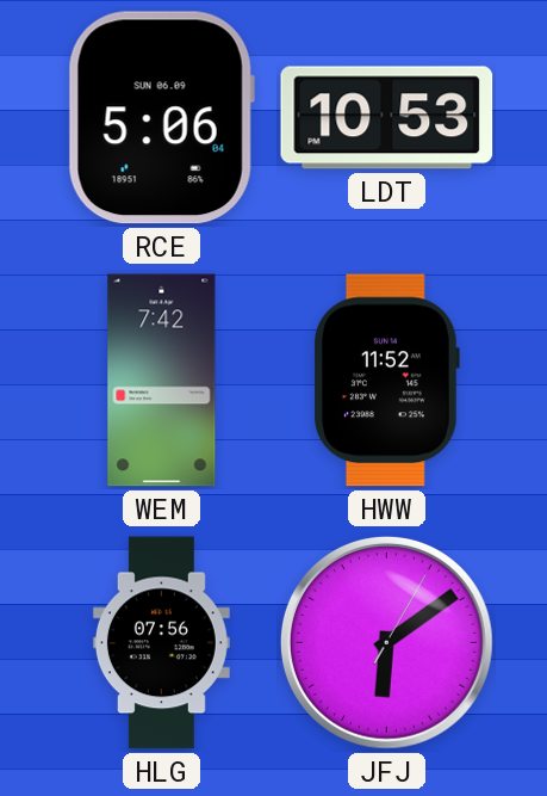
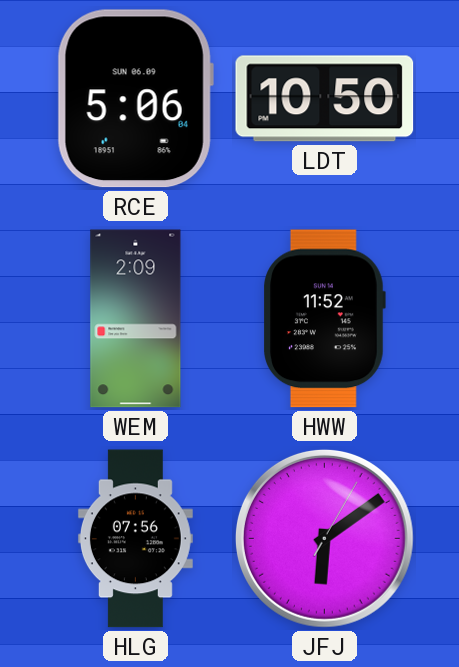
LDT: 10:53 -> 10:50
WEM: 7:42 -> 2:09
